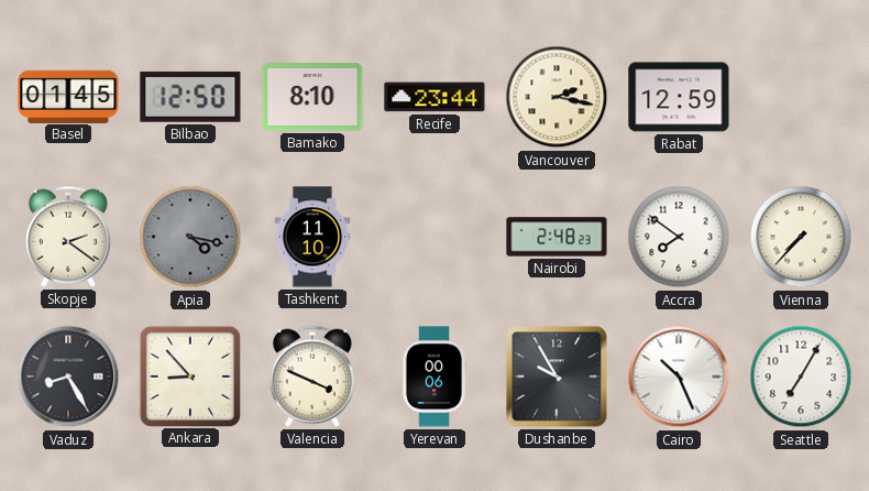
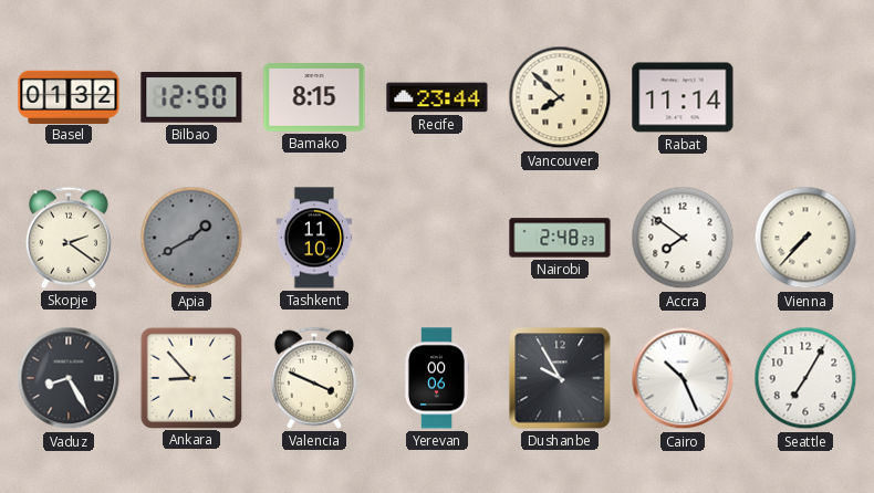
Basel: 01:45 -> 01:32
Bamako: 8:10 -> 8:15
Vancouver: 2:17 -> 7:52
Rabat: 12:59 -> 11:14
Apia: 4:17 -> 1:40
